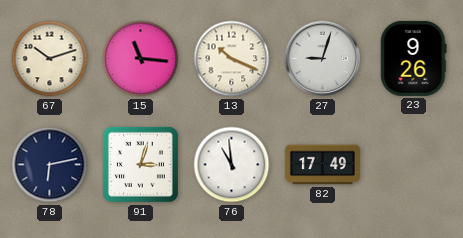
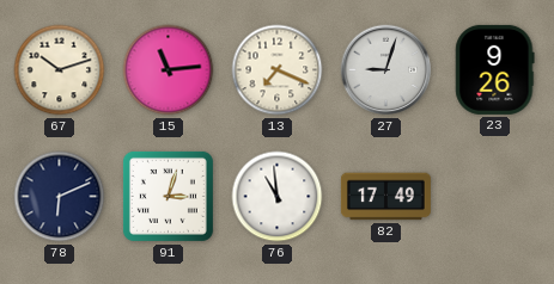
15: 11:16 -> 11:14
13: 10:19 -> 7:19
78: 6:13 -> 6:11
